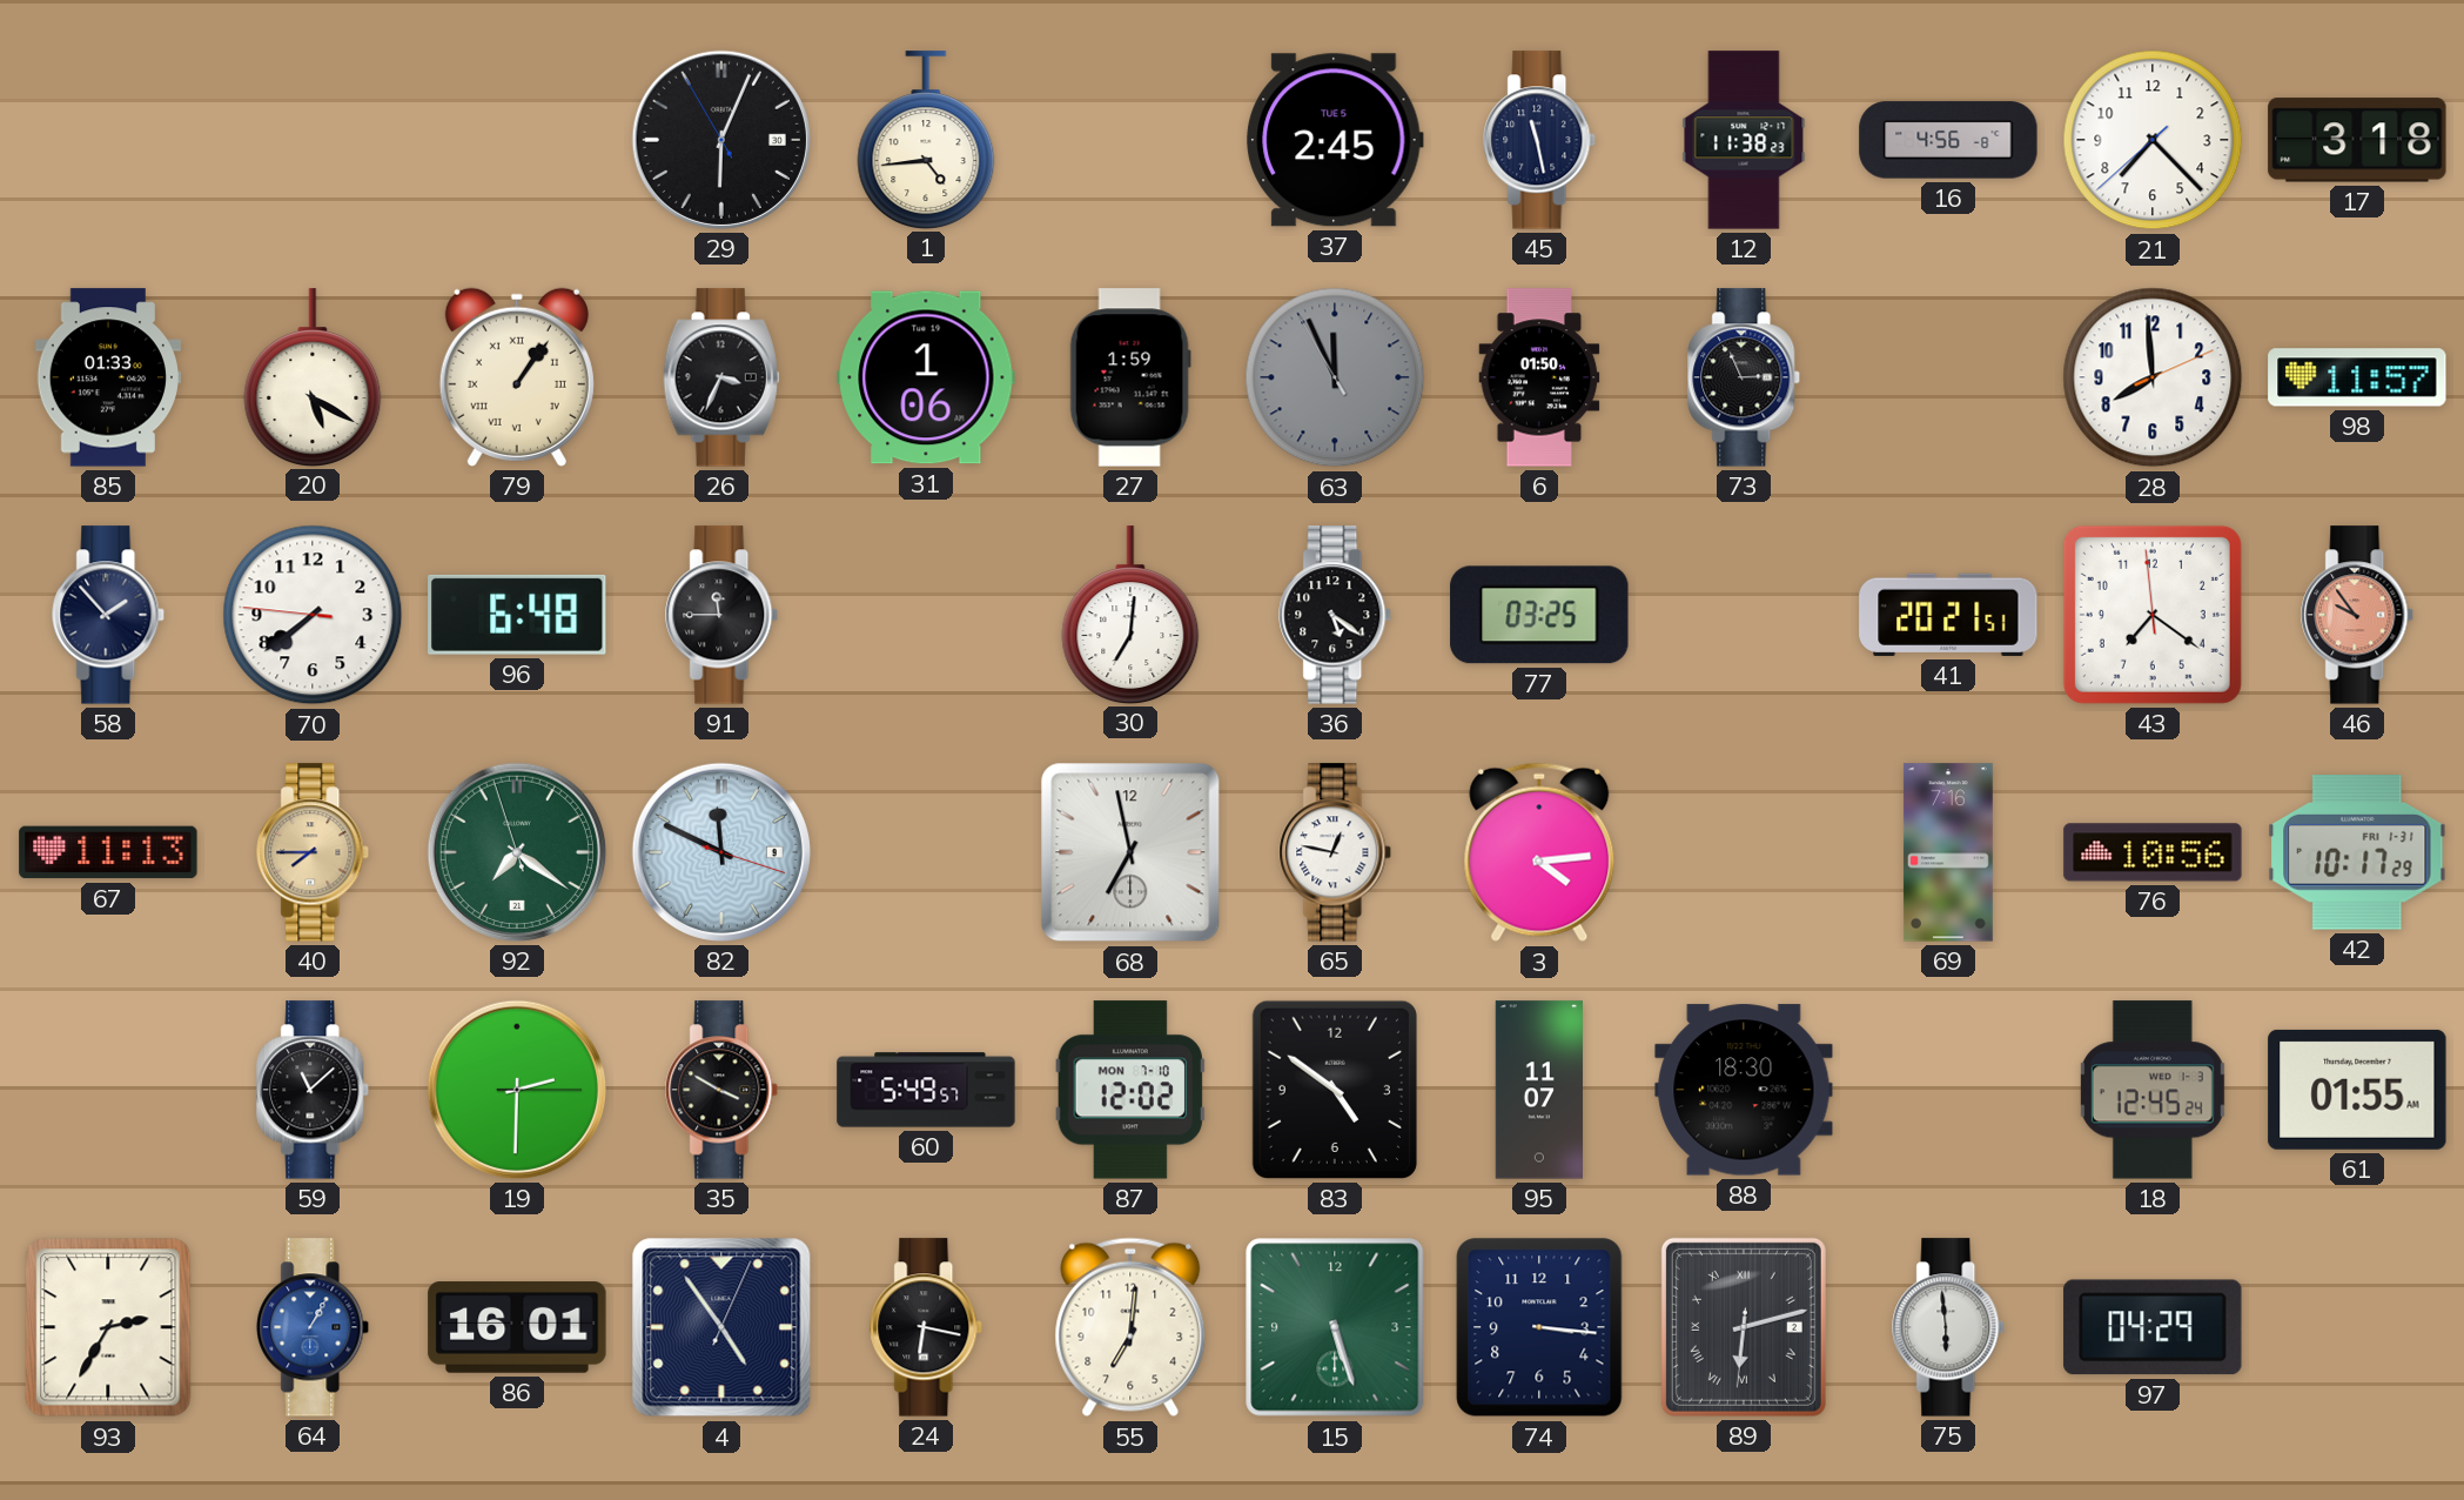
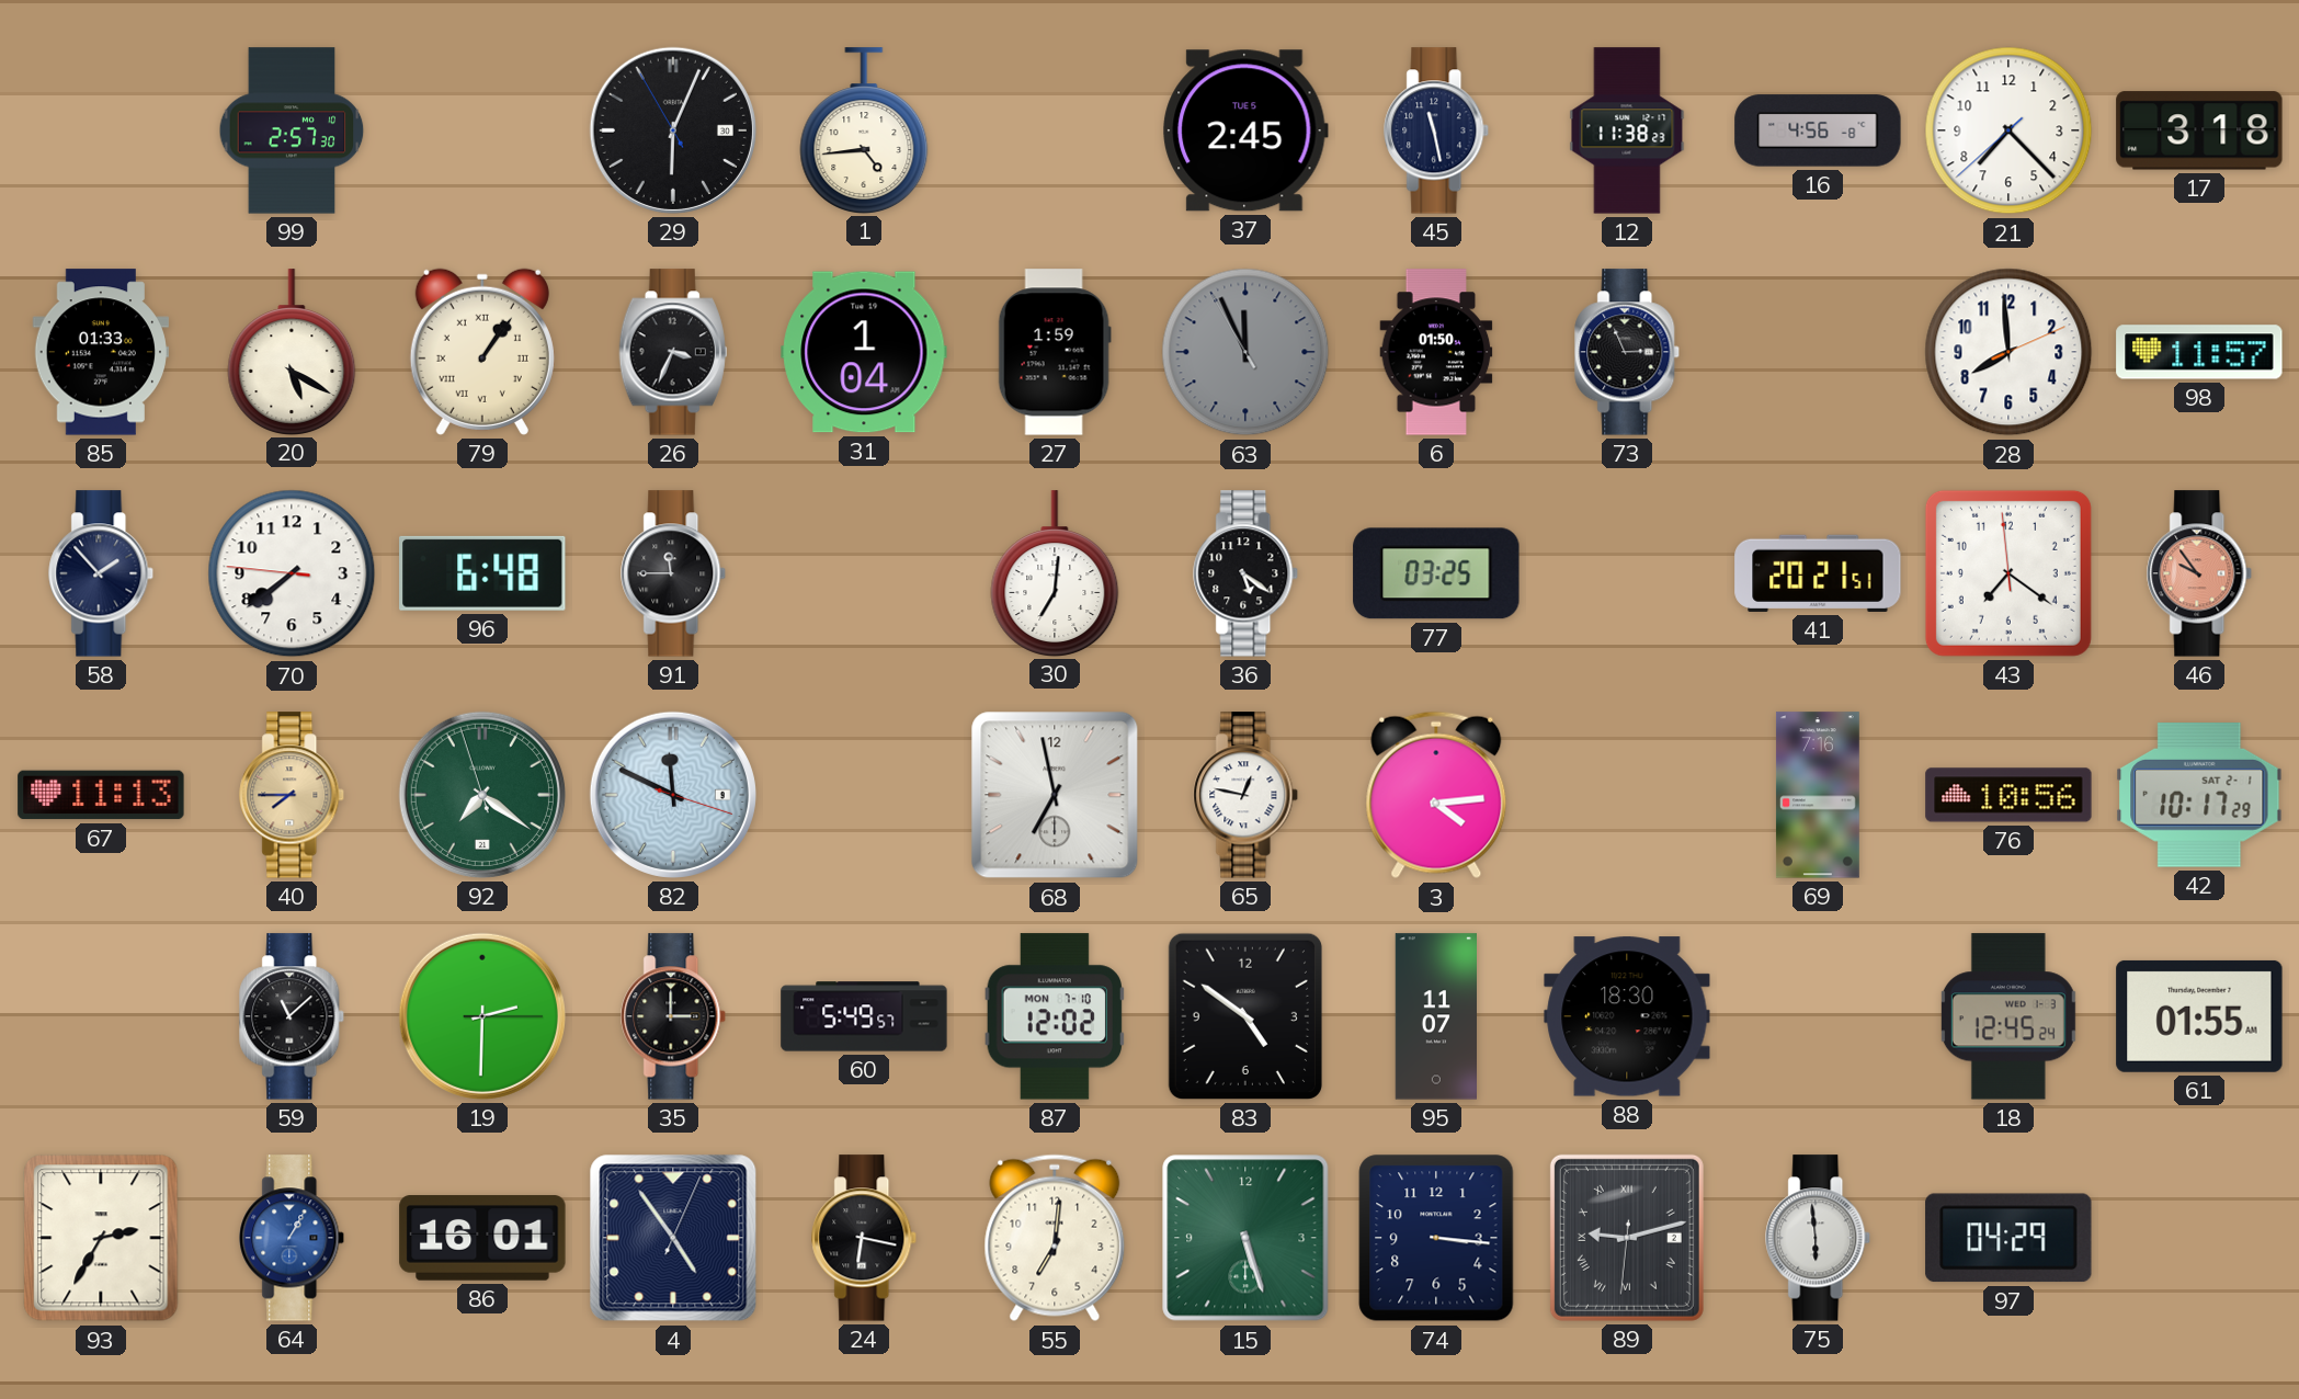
99: none -> 2:57
31: 1:06 -> 1:04
42 date: FRI 1-31 -> SAT 2-1
35: 3:50 -> 3:00
89: 6:12 -> 9:12
